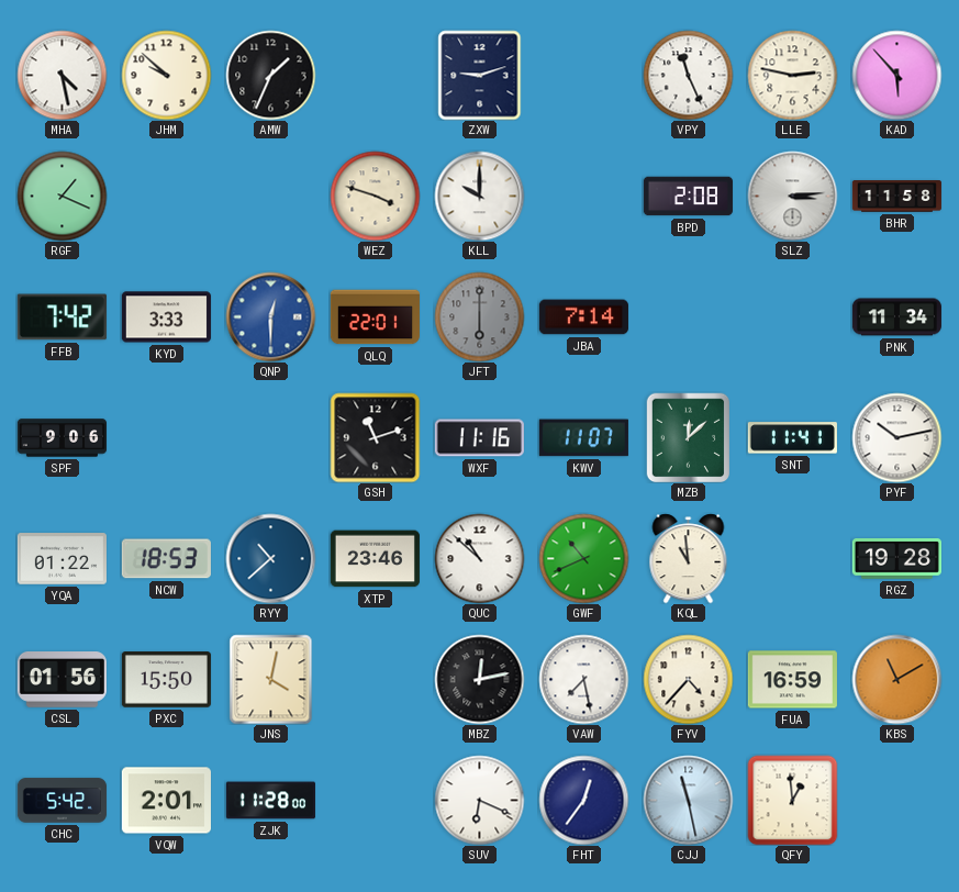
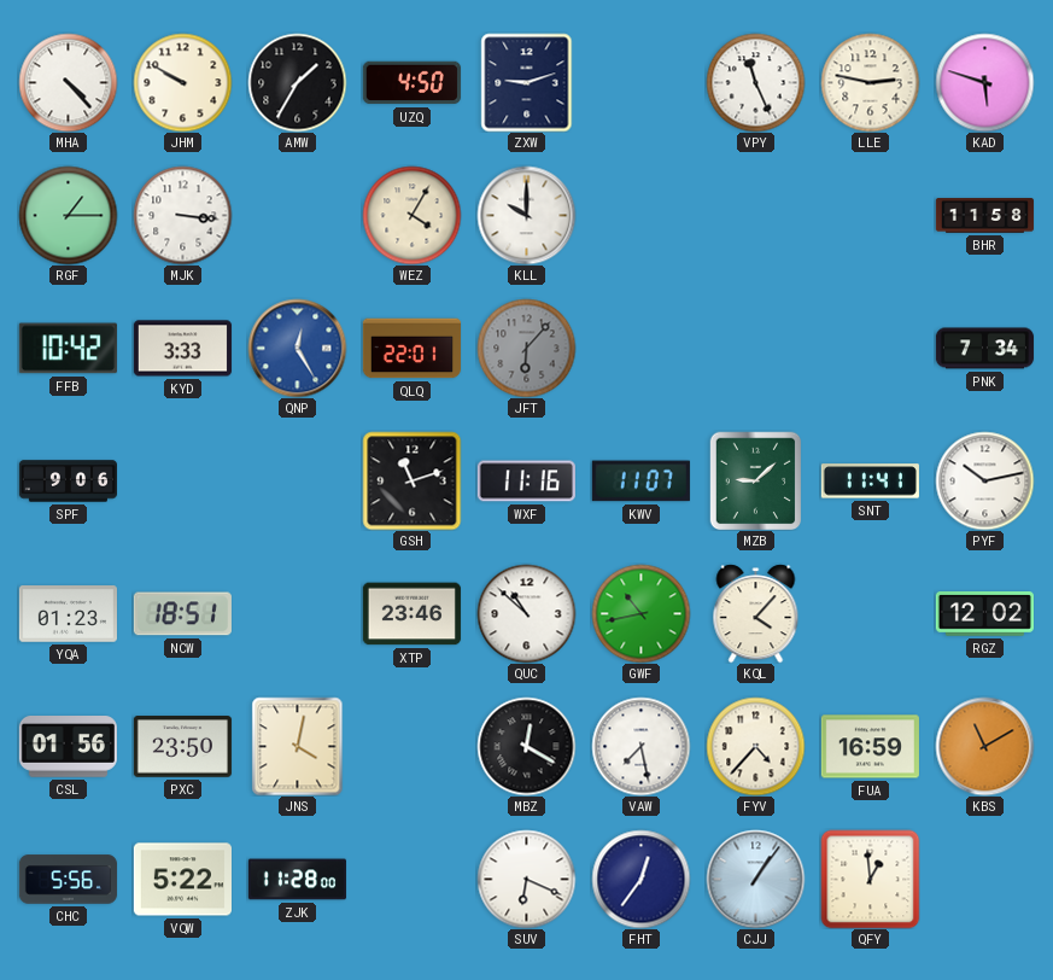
MHA: 4:28 -> 4:23
JHM: 9:52 -> 9:50
AMW: 1:34 -> 1:35
UZQ: none -> 4:50
KAD: 5:53 -> 5:48
RGF: 1:19 -> 1:15
MJK: none -> 3:16
WEZ: 3:48 -> 4:05
BPD: 2:08 -> none
SLZ: 3:14 -> none
FFB: 7:42 -> 10:42
QNP: 12:30 -> 12:25
JFT: 6:00 -> 6:07
JBA: 7:14 -> none
PNK: 11:34 -> 7:34
MZB: 12:08 -> 9:08
YQA: 01:22 -> 01:23
NCW: 18:53 -> 18:51
RYY: 10:38 -> none
GWF: 10:41 -> 10:43
KQL: 10:59 -> 4:07
RGZ: 19:28 -> 12:02
PXC: 15:50 -> 23:50
MBZ: 12:13 -> 12:20
CHC: 5:42 -> 5:56
VQW: 2:01 -> 5:22
CJJ: 11:28 -> 1:06
